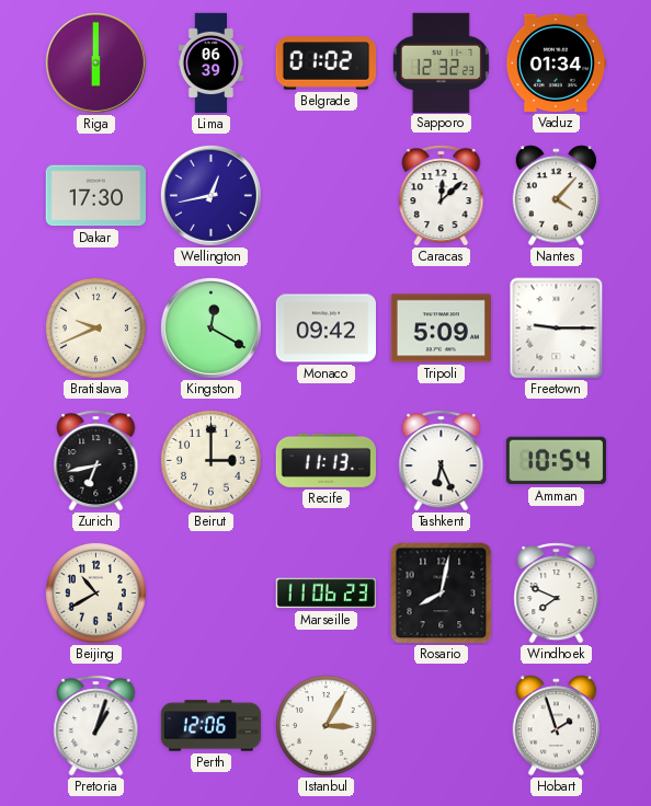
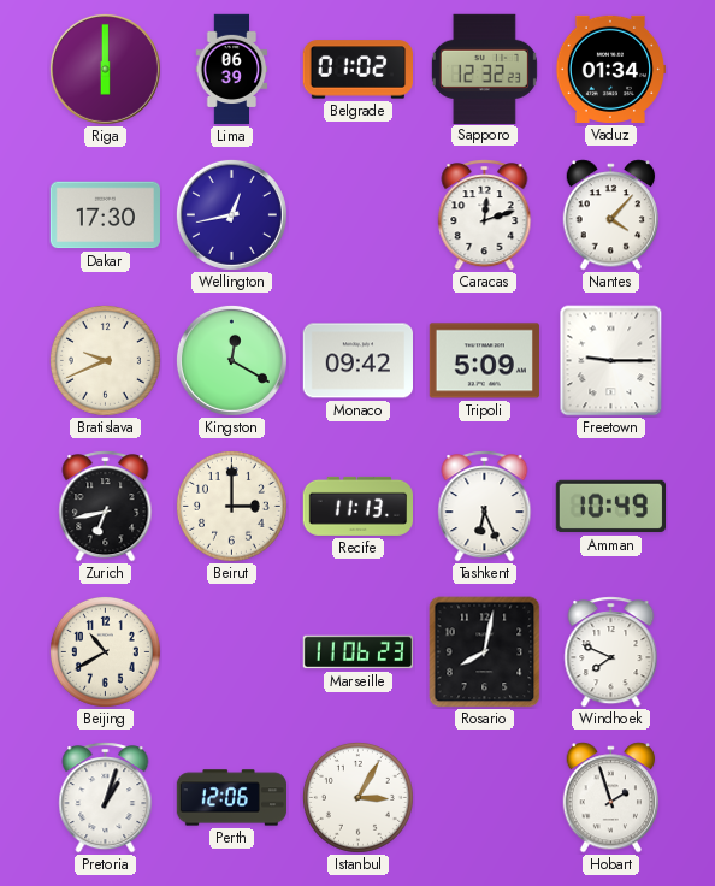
Caracas: 12:08 -> 12:12
Amman: 10:54 -> 10:49
